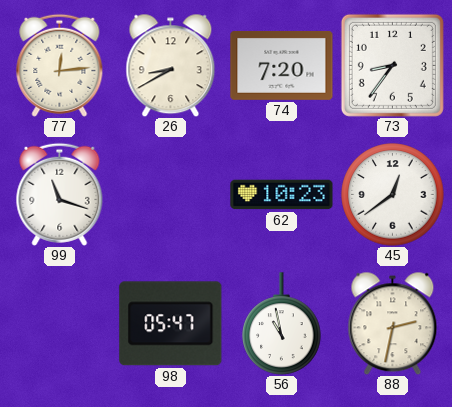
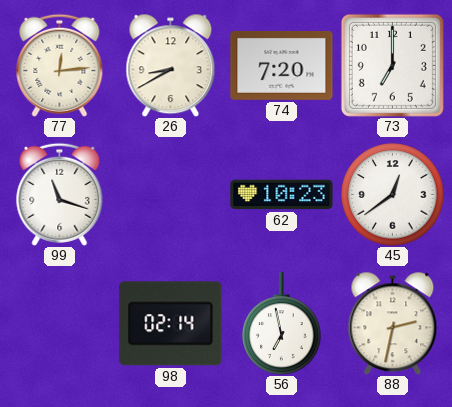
73: 8:36 -> 7:00
98: 05:47 -> 02:14
56: 10:58 -> 6:58
